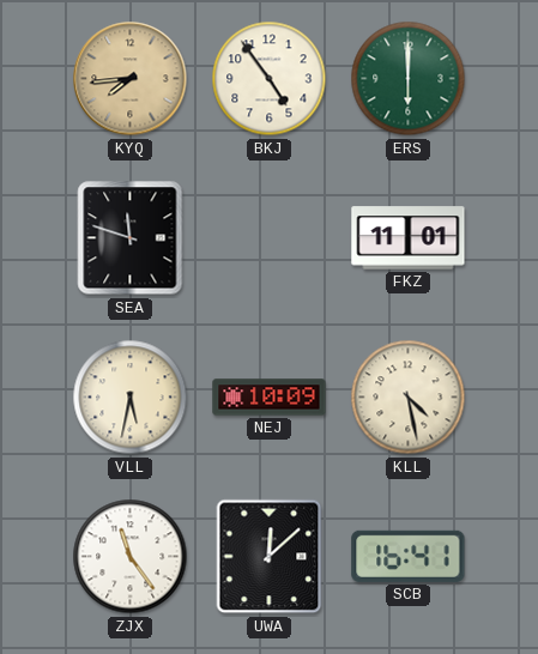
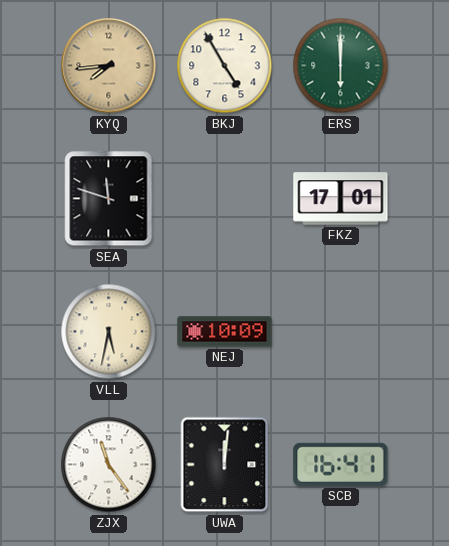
BKJ: 4:54 -> 4:55
FKZ: 11:01 -> 17:01
KLL: 4:28 -> none
UWA: 12:08 -> 12:01
